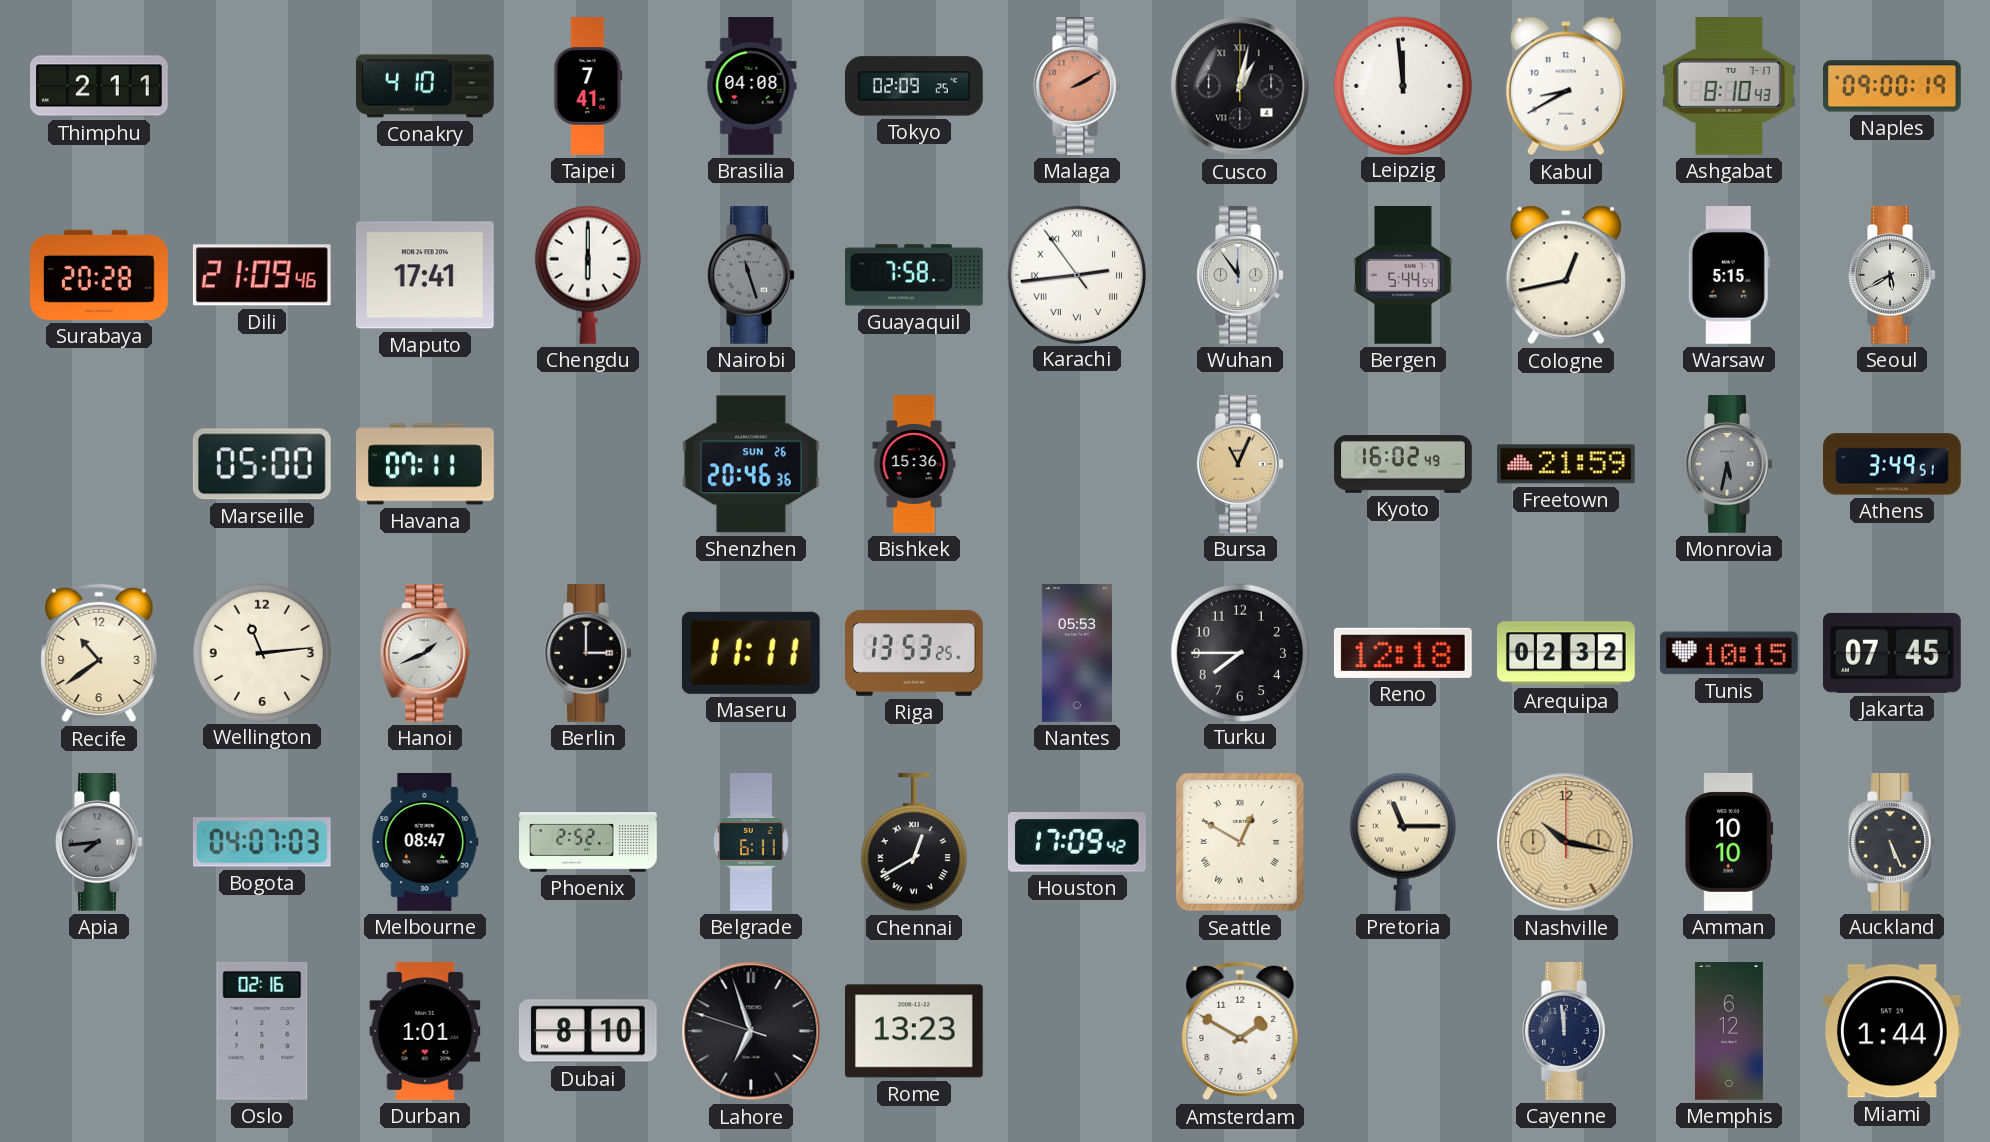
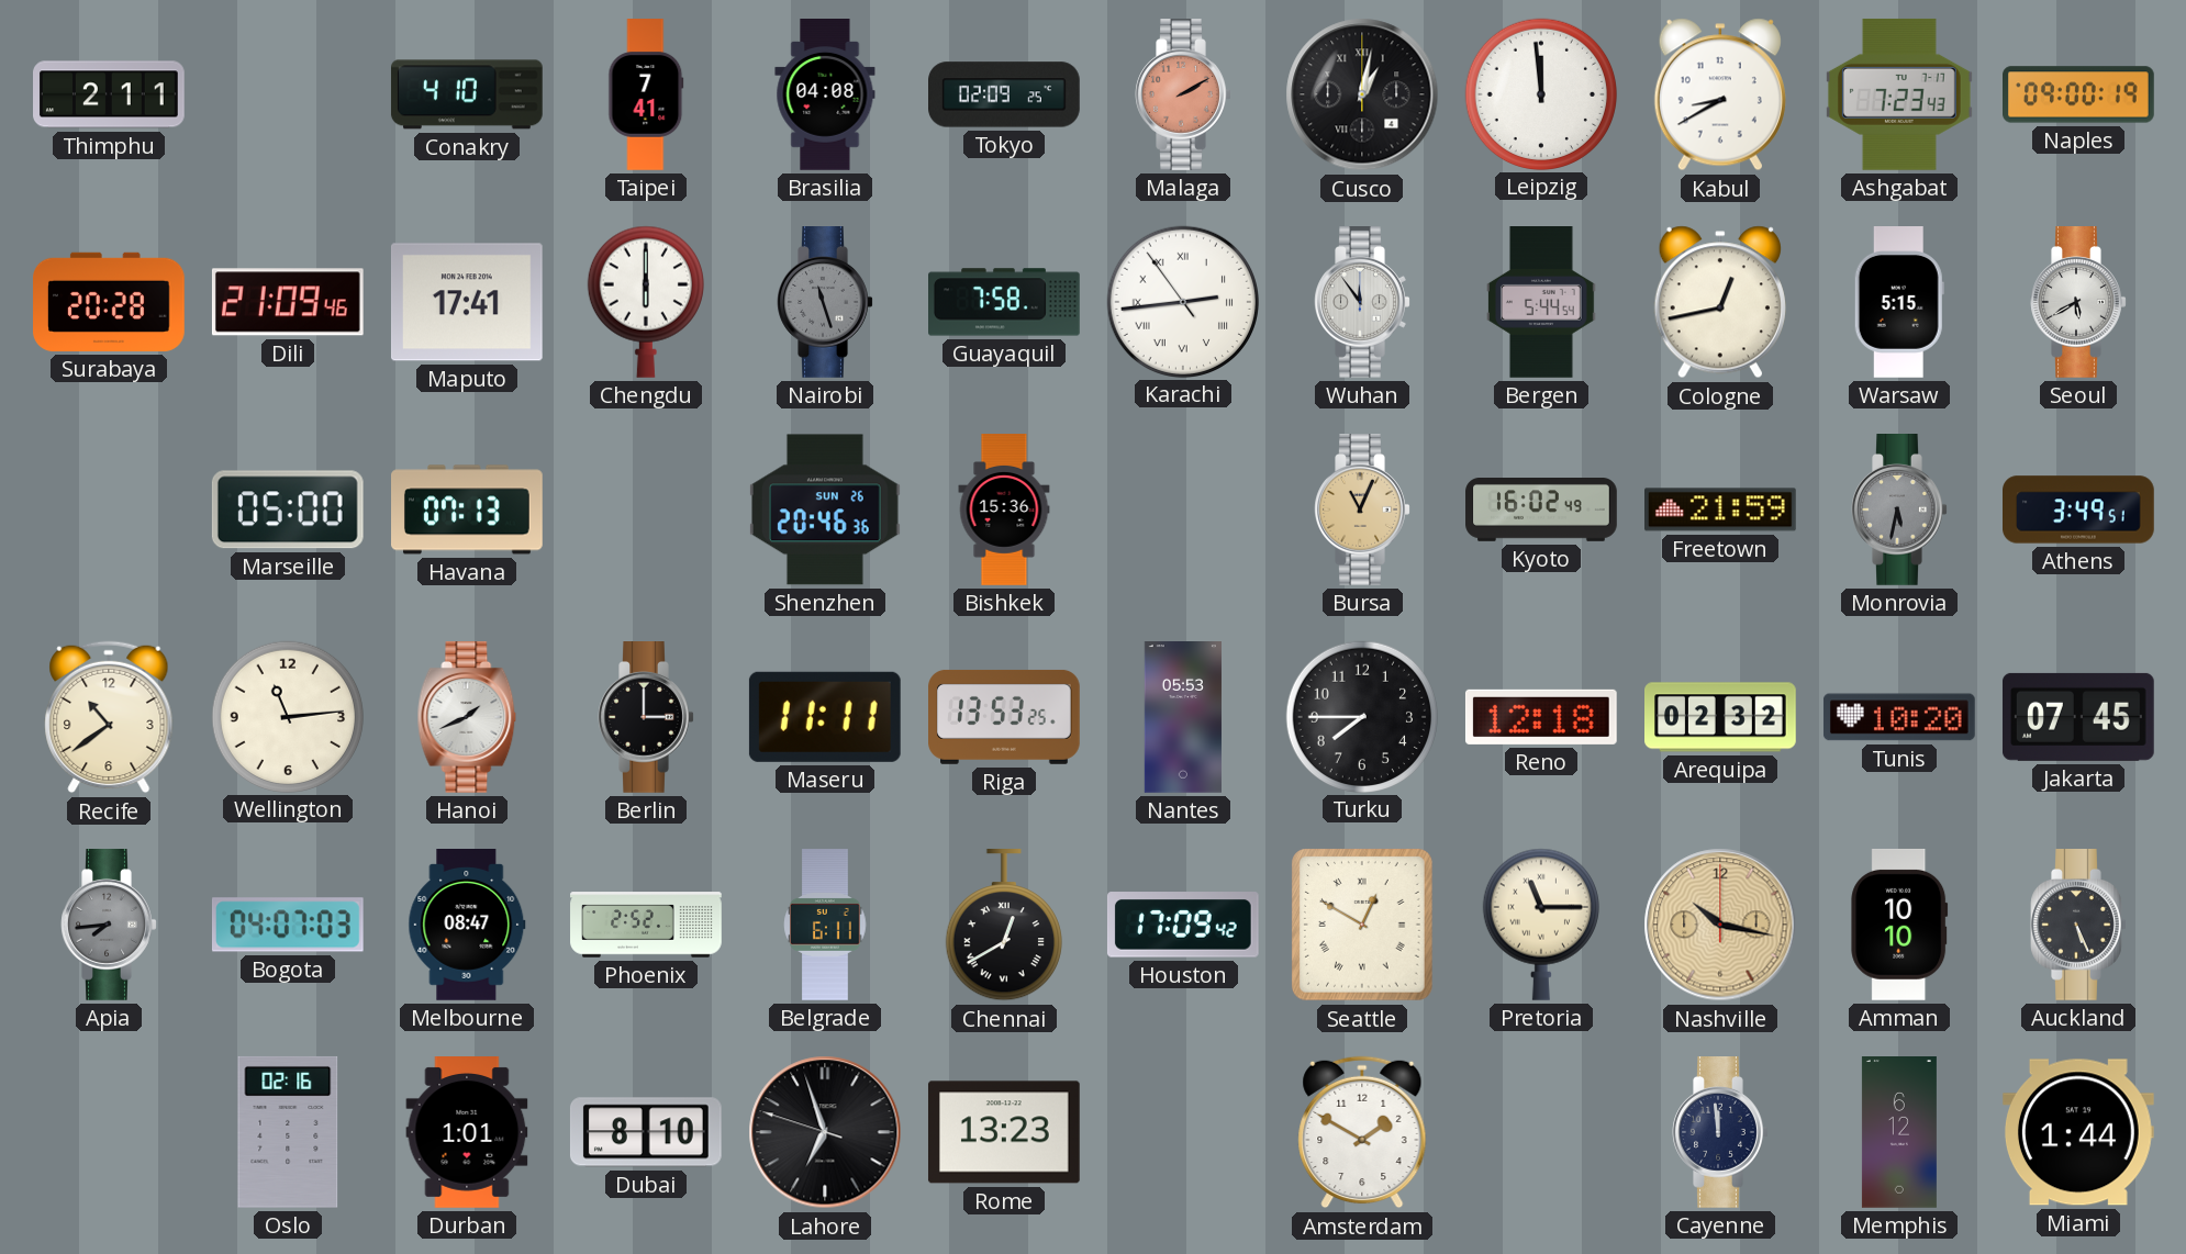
Ashgabat: 8:10 -> 7:23
Havana: 07:11 -> 07:13
Tunis: 10:15 -> 10:20
